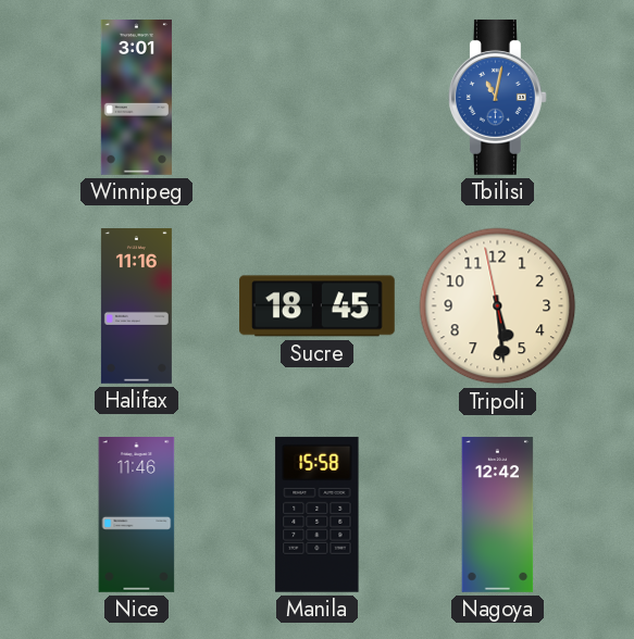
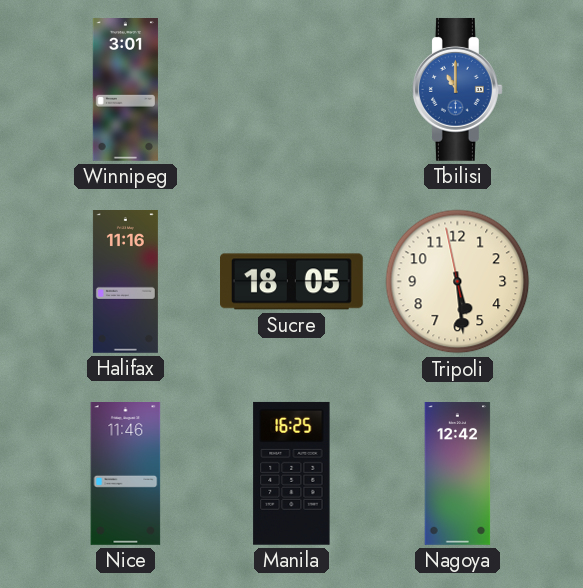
Tbilisi: 11:02 -> 11:00
Sucre: 18:45 -> 18:05
Manila: 15:58 -> 16:25
